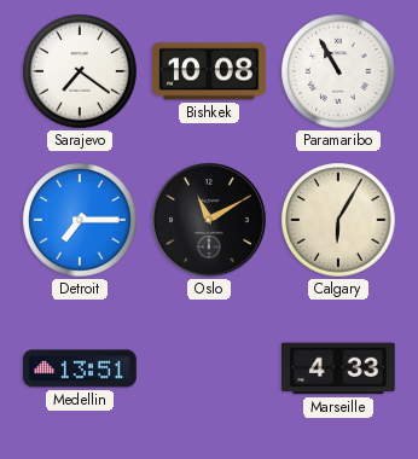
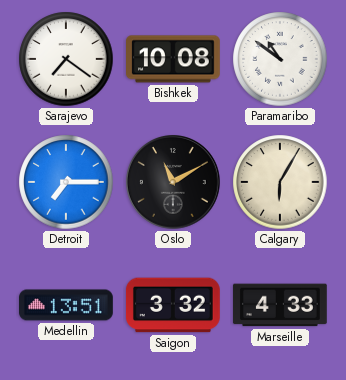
Paramaribo: 10:55 -> 10:51
Saigon: none -> 3:32
